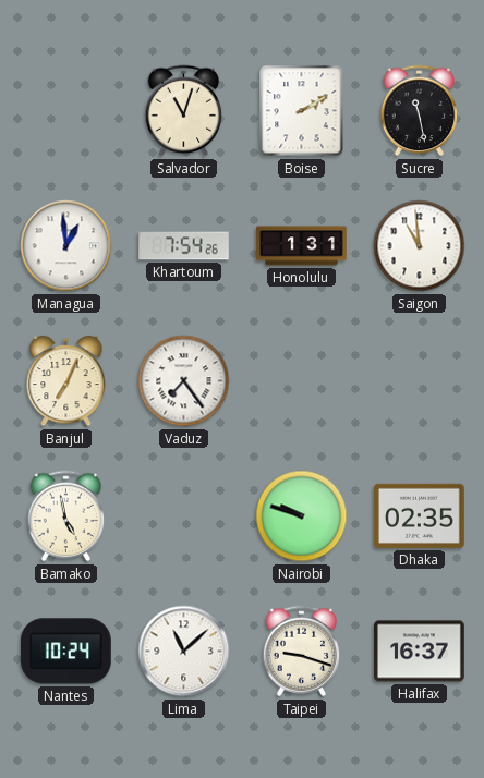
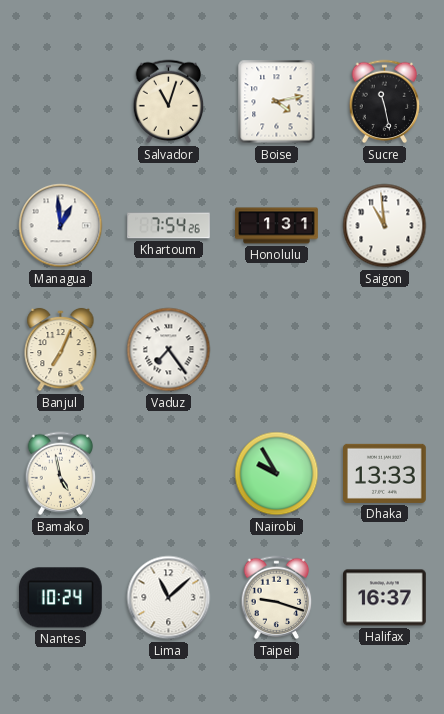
Boise: 2:10 -> 4:13
Nairobi: 9:48 -> 9:55
Dhaka: 02:35 -> 13:33
